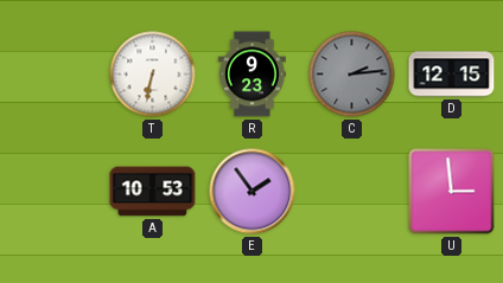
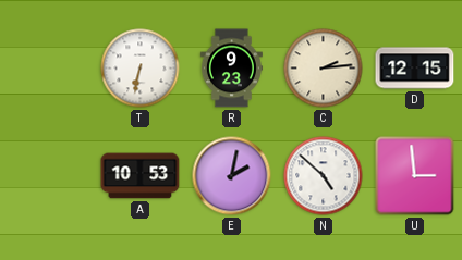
C dial: grey -> cream
E: 1:54 -> 2:02
N: none -> 4:52
